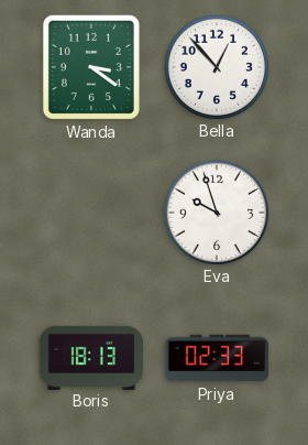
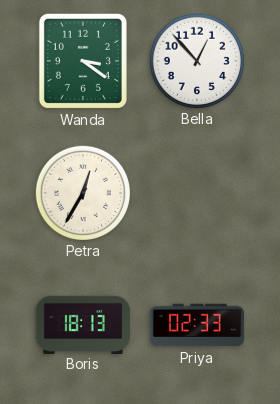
Petra: none -> 12:35
Eva: 9:57 -> none
